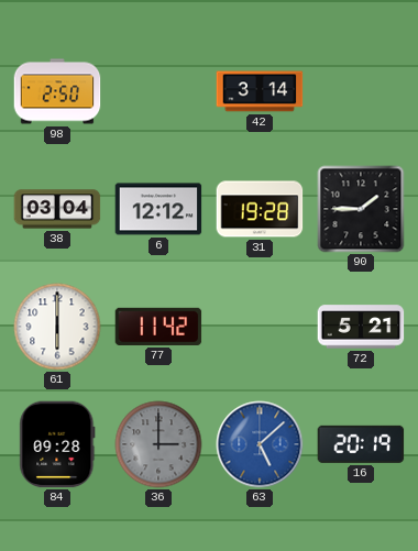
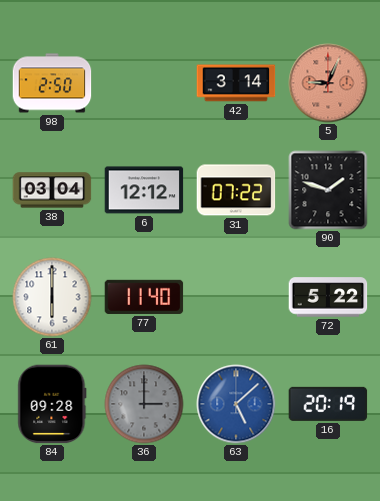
5: none -> 9:04
31: 19:28 -> 07:22
90: 1:45 -> 1:48
77: 11:42 -> 11:40
72: 5:21 -> 5:22
